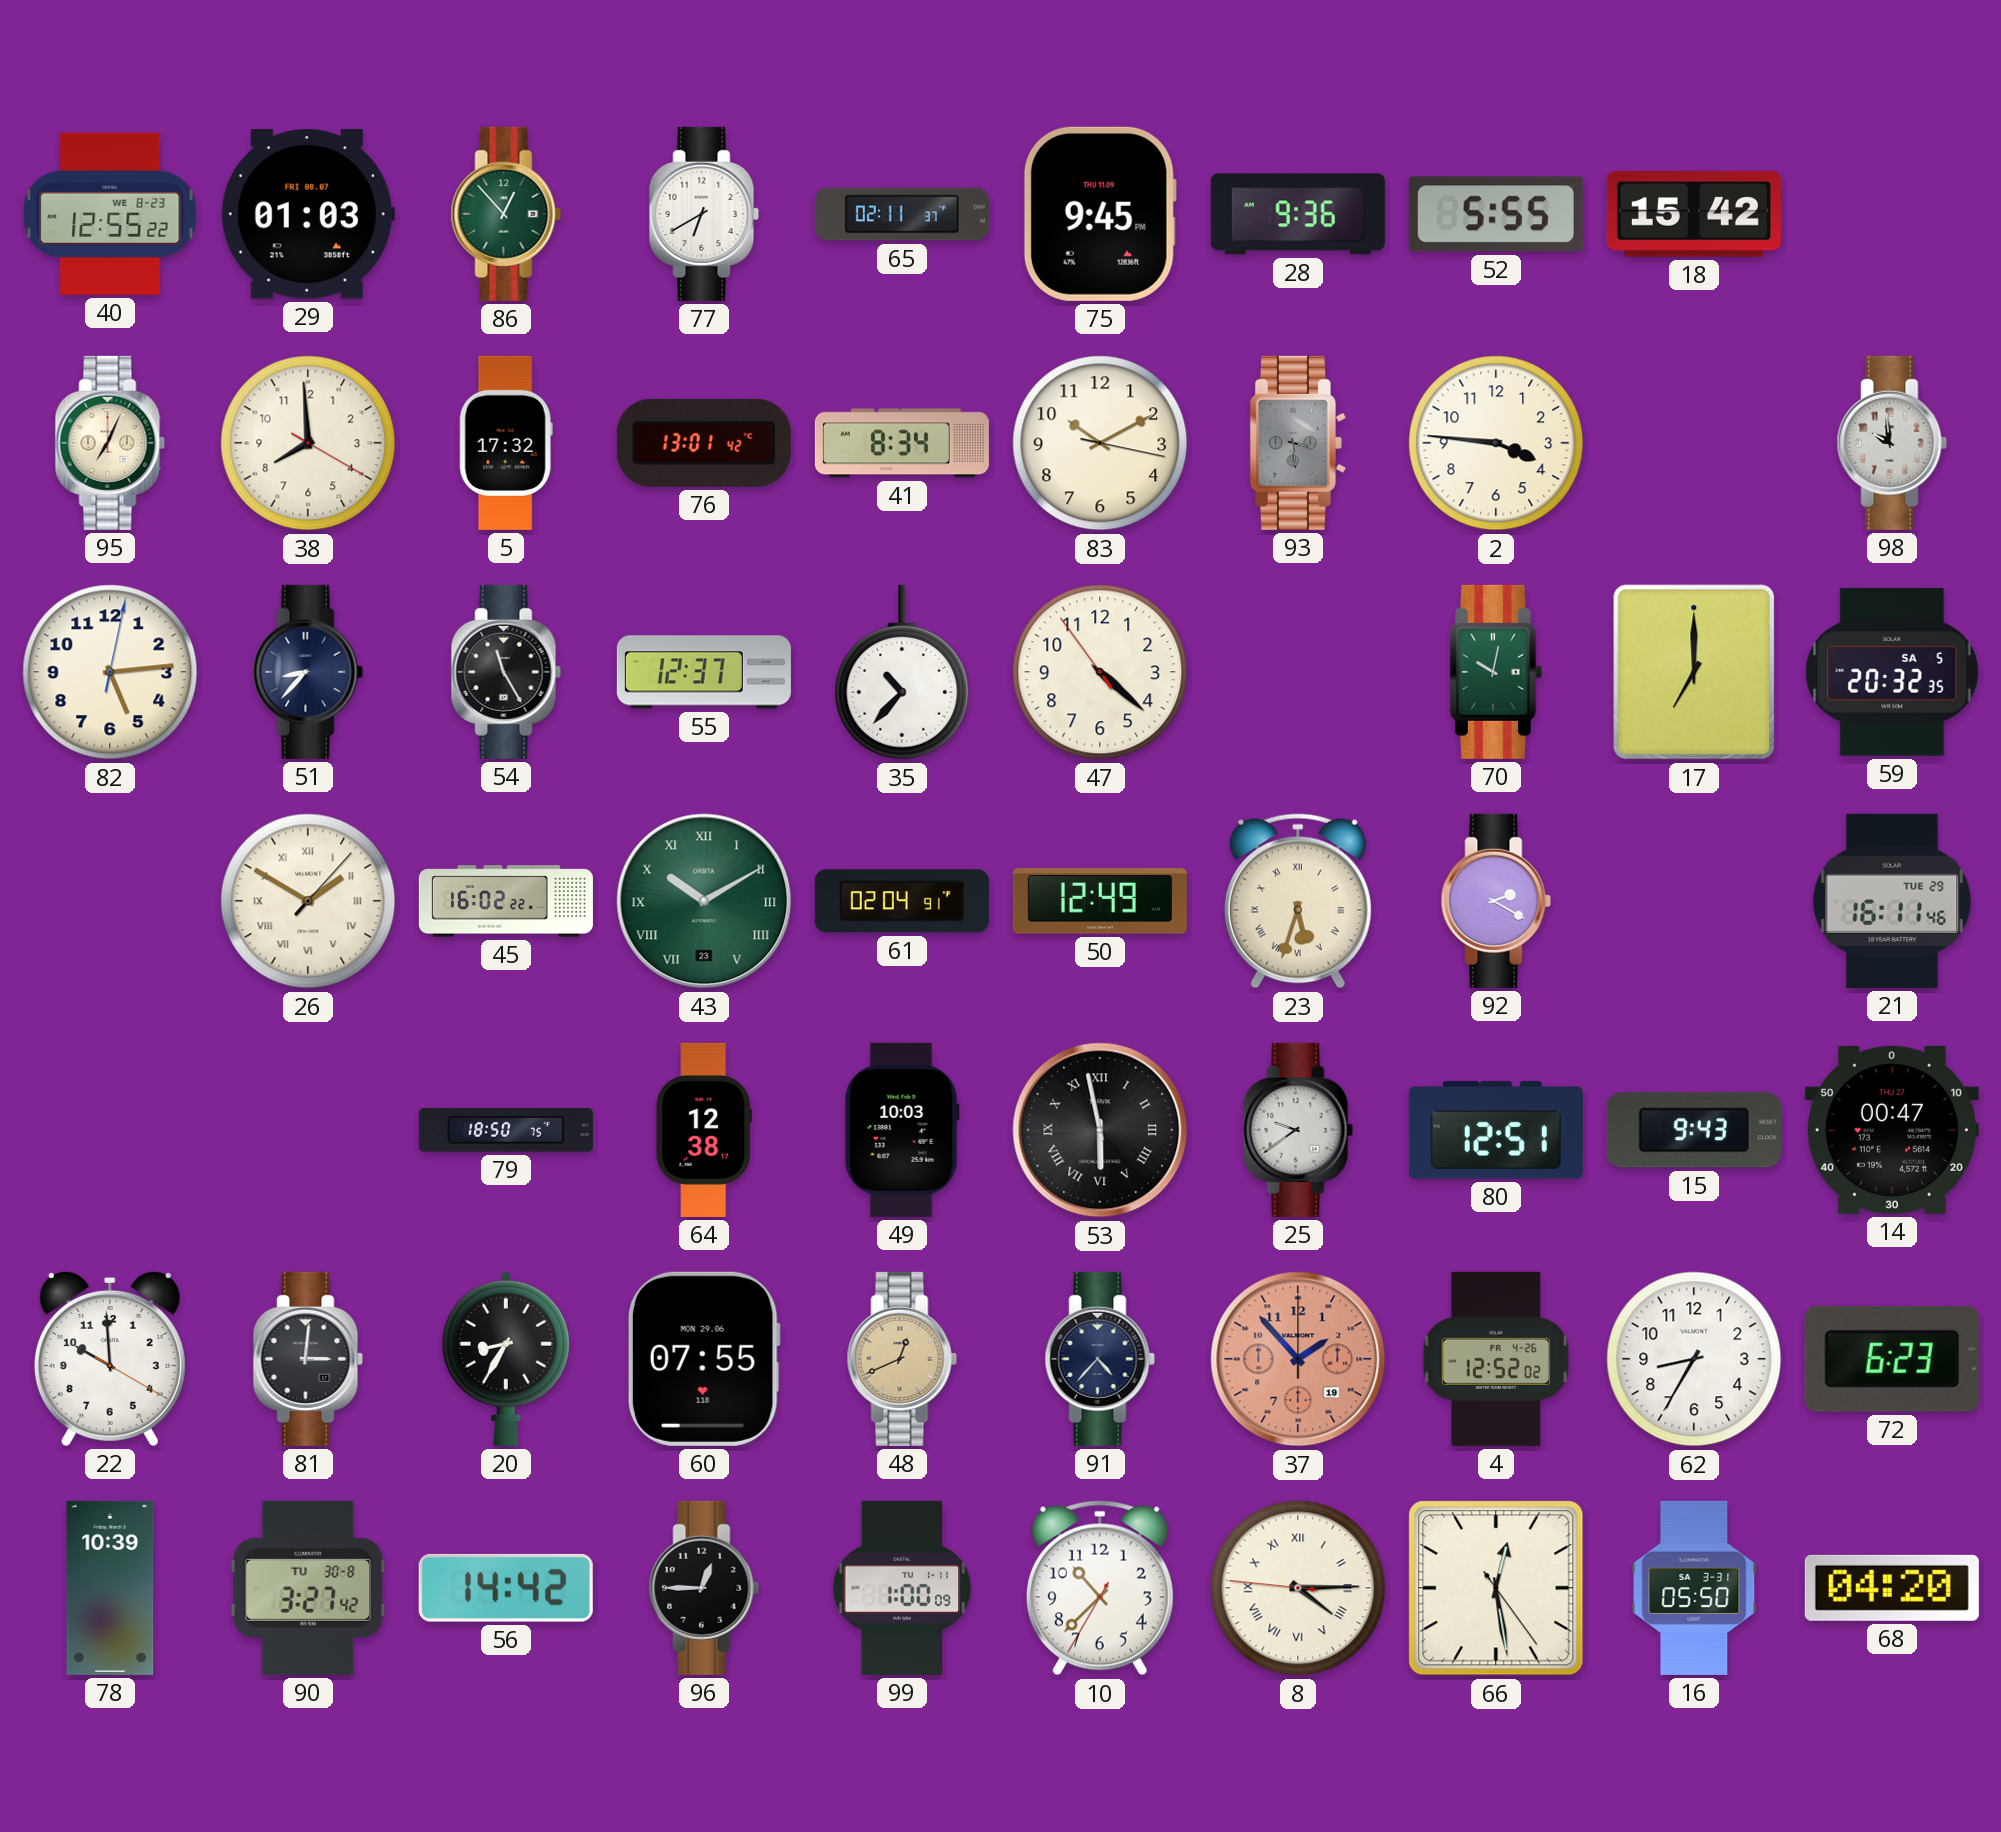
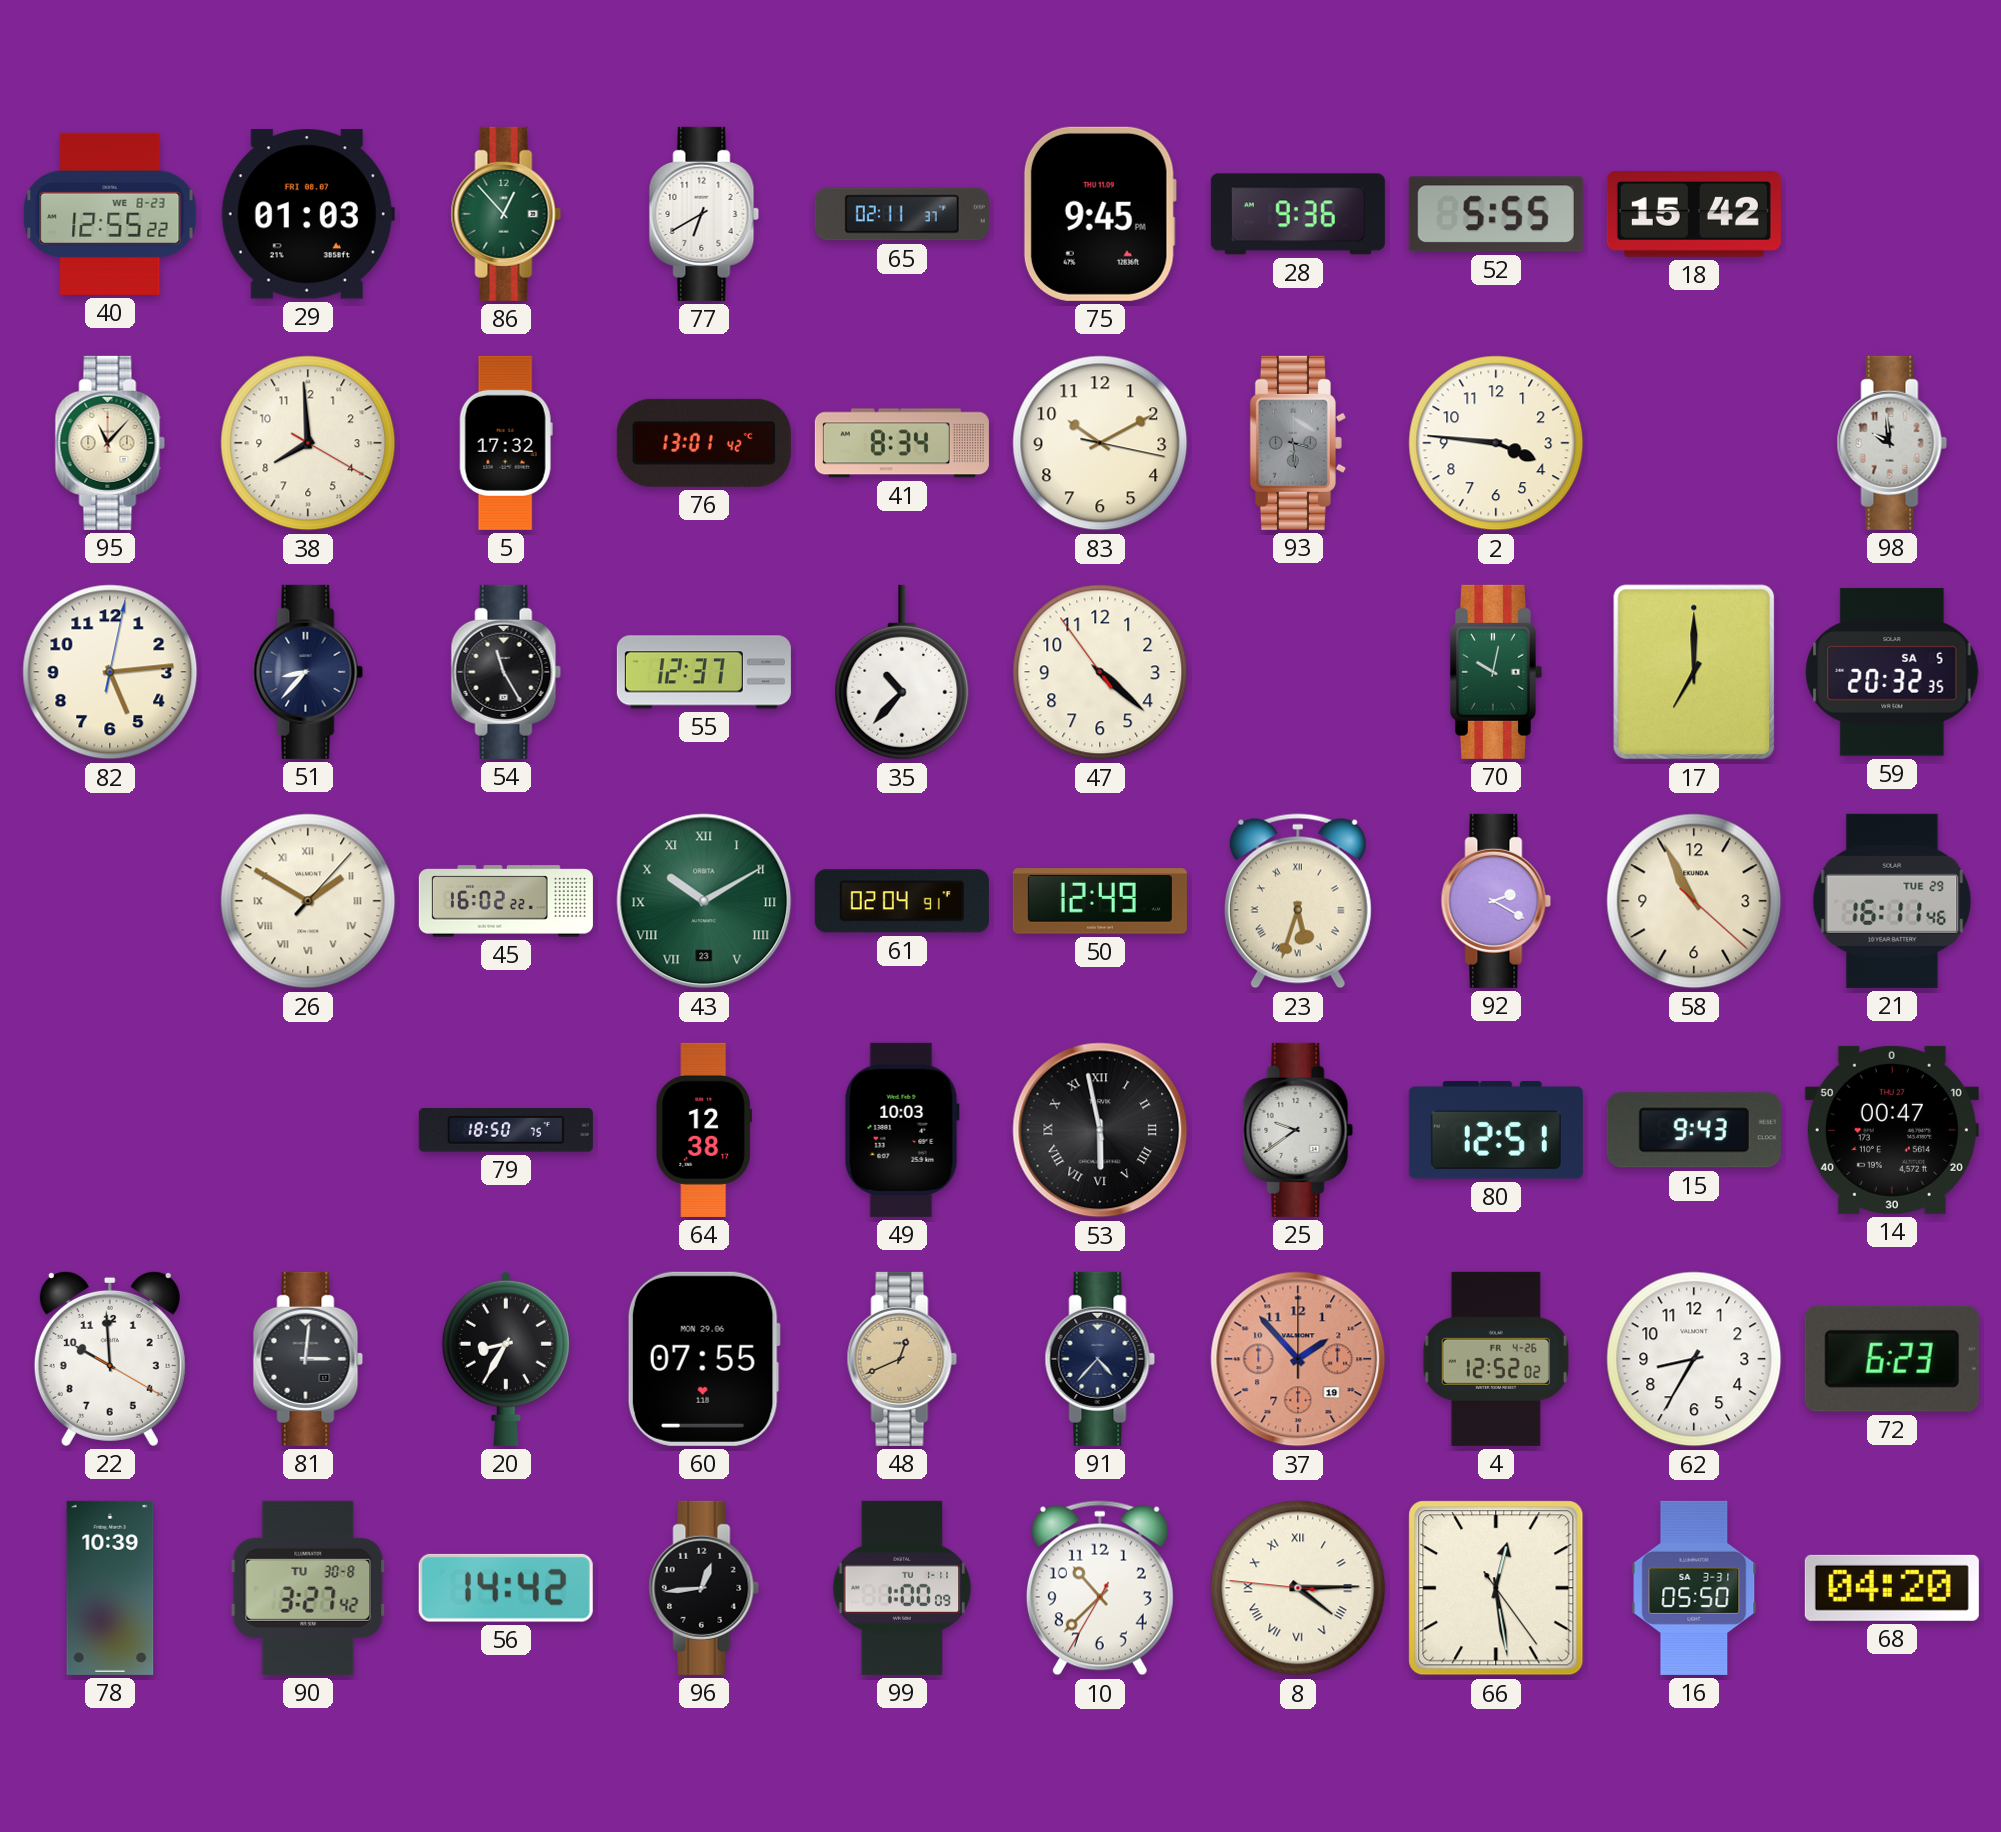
95: 7:04 -> 11:07
58: none -> 10:55
96: 12:45 -> 12:44
